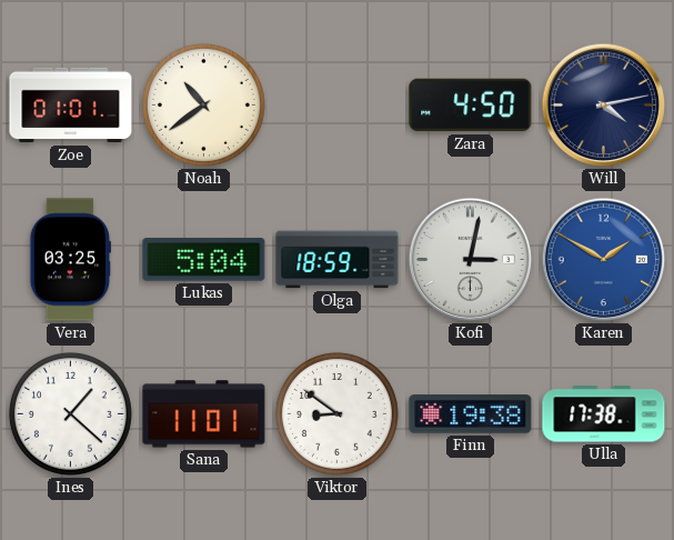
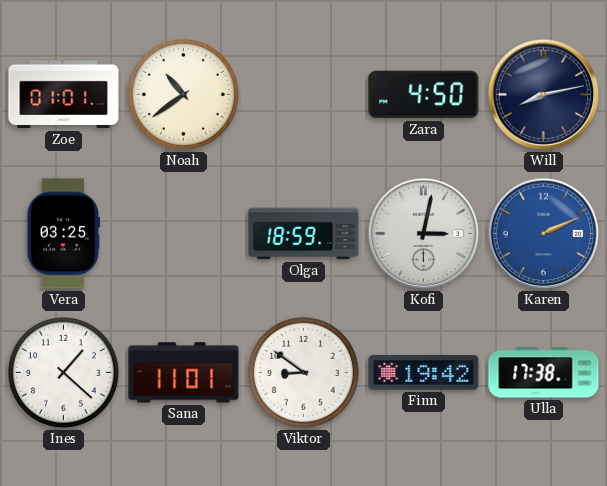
Will: 4:13 -> 8:13
Lukas: 5:04 -> none
Karen: 1:50 -> 2:11
Finn: 19:38 -> 19:42
